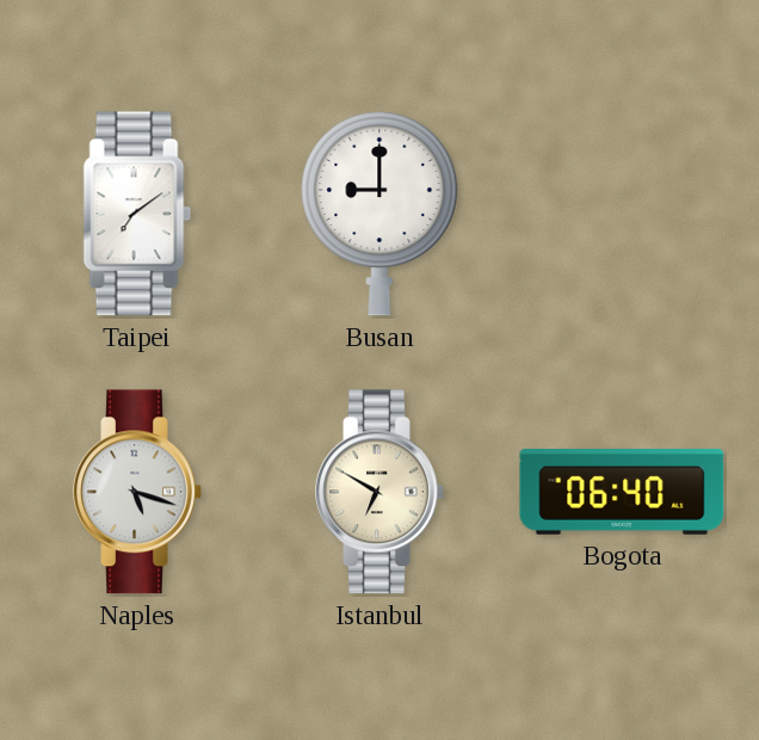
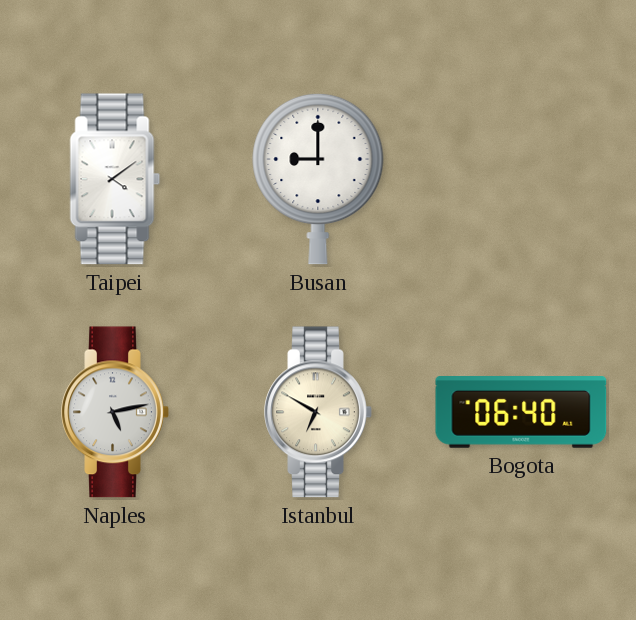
Taipei: 7:09 -> 4:09
Naples: 5:18 -> 5:13
